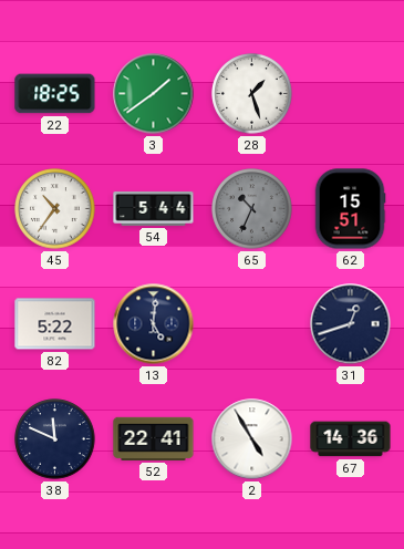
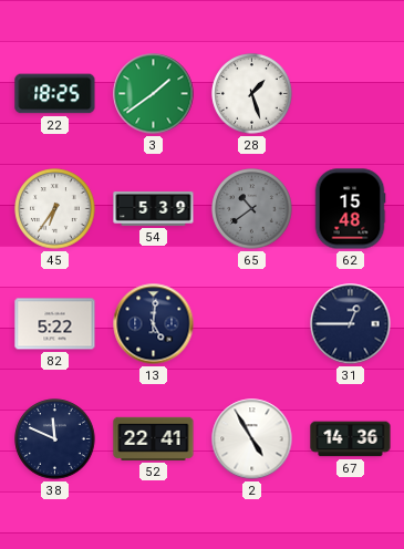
45: 10:36 -> 6:36
54: 5:44 -> 5:39
65: 10:34 -> 10:39
62: 15:51 -> 15:48
31: 12:42 -> 12:45
